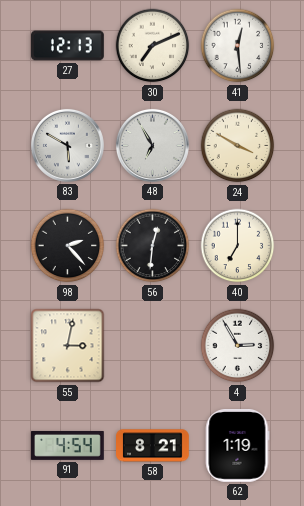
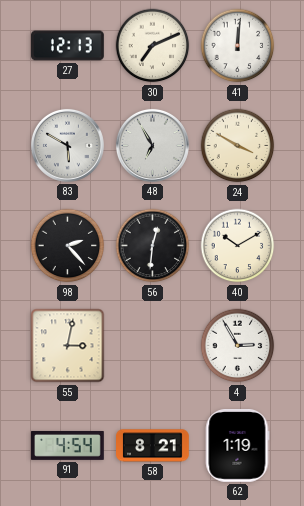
41: 12:29 -> 12:01
40: 7:00 -> 10:10
